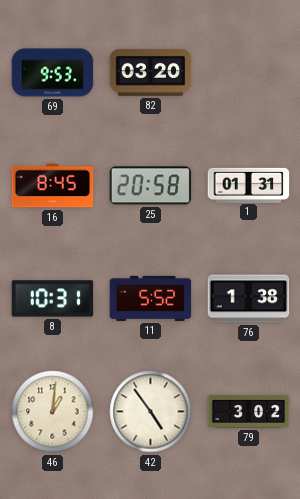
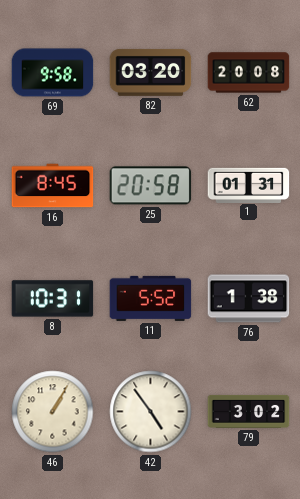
69: 9:53 -> 9:58
62: none -> 20:08
46: 1:01 -> 1:05
